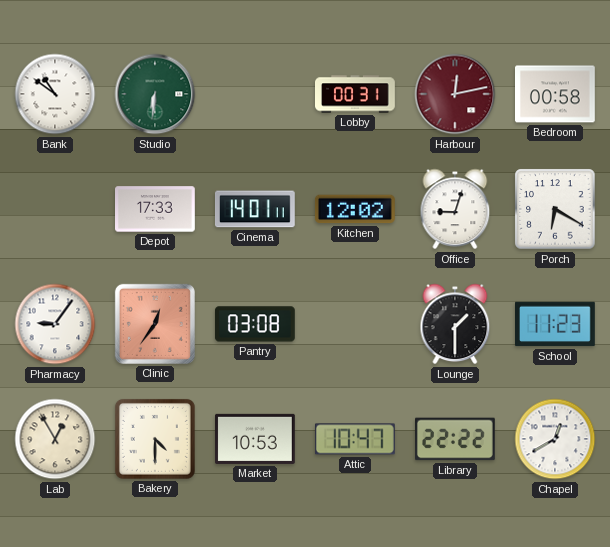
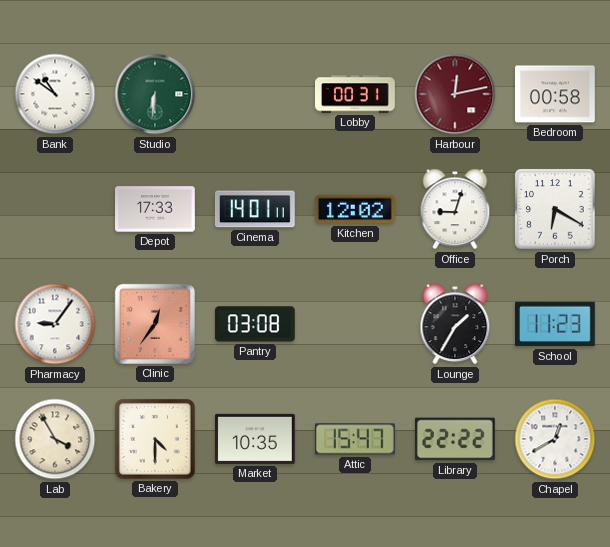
Lounge: 1:30 -> 1:35
Lab: 12:55 -> 3:55
Market: 10:53 -> 10:35
Attic: 10:47 -> 15:47
